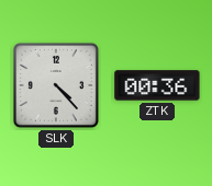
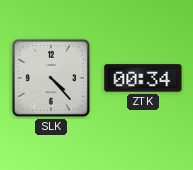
ZTK: 00:36 -> 00:34
